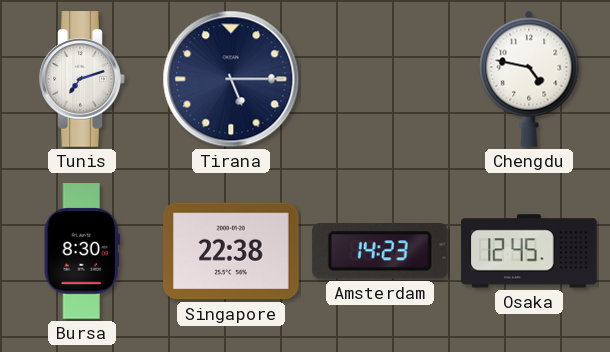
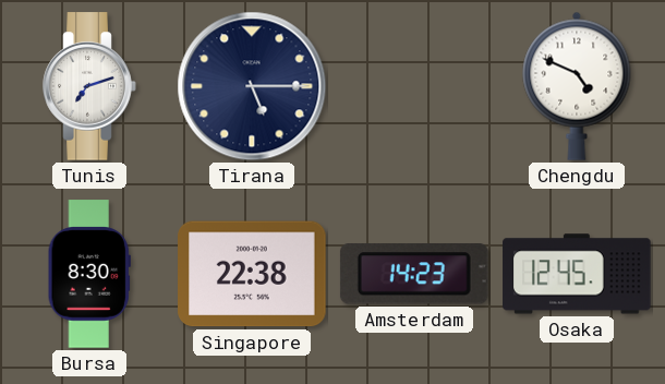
Chengdu: 4:47 -> 4:49
